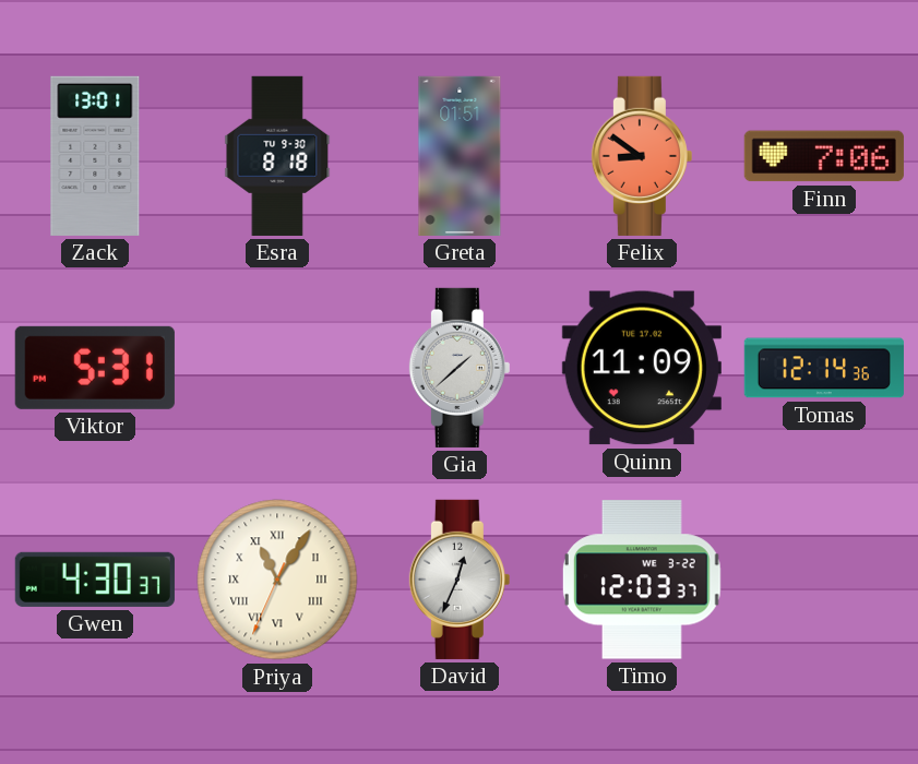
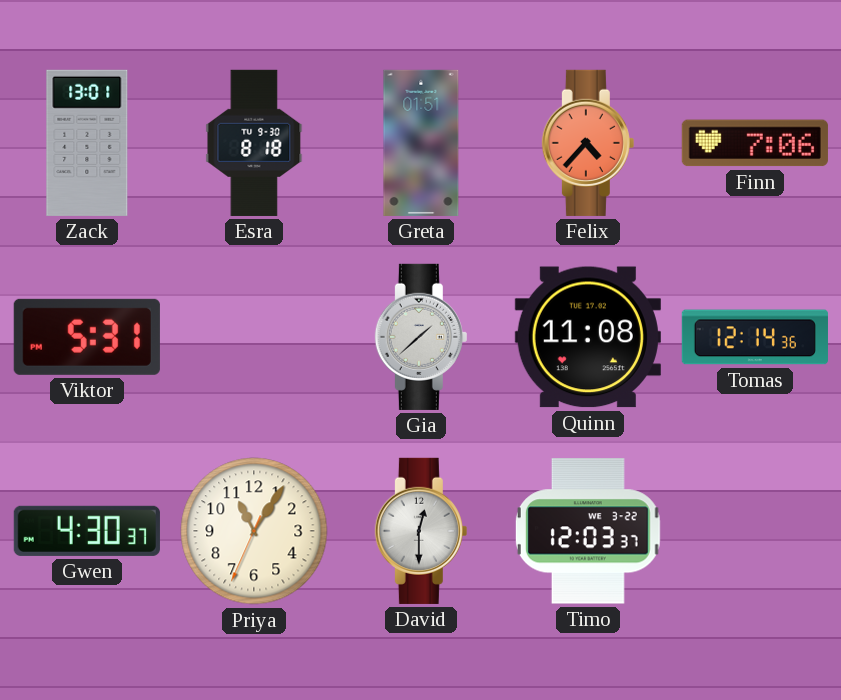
Felix: 8:51 -> 4:37
Quinn: 11:09 -> 11:08
Priya numerals: Roman -> Arabic
David: 12:34 -> 12:30
